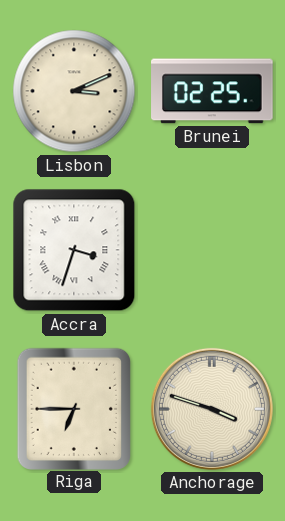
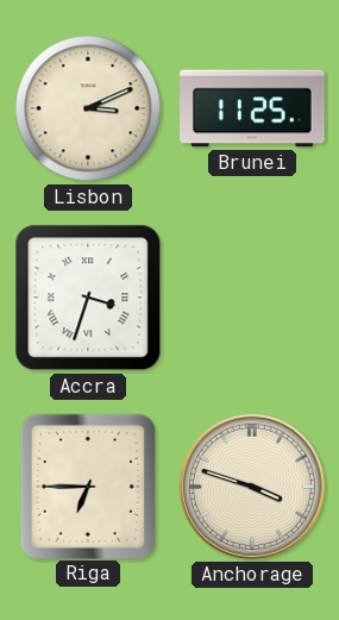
Brunei: 02:25 -> 11:25
